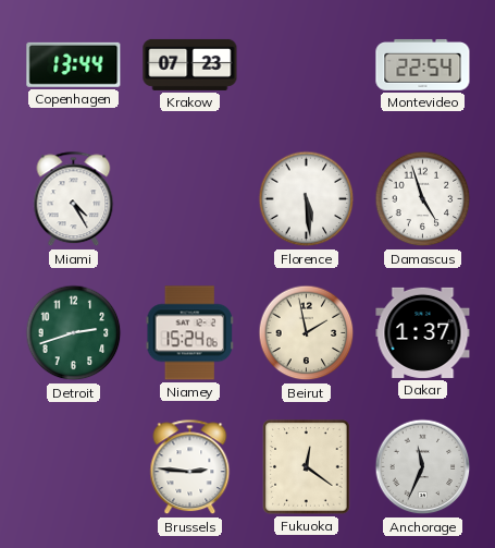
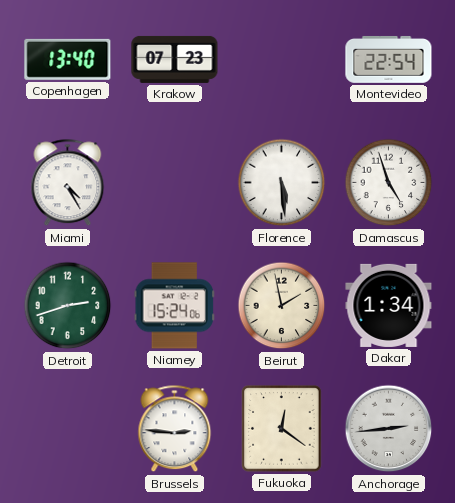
Copenhagen: 13:44 -> 13:40
Dakar: 1:37 -> 1:34
Anchorage: 11:34 -> 2:44
